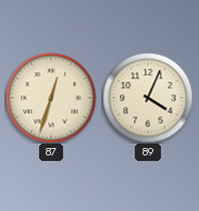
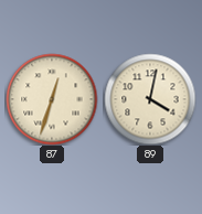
89: 4:04 -> 4:02
